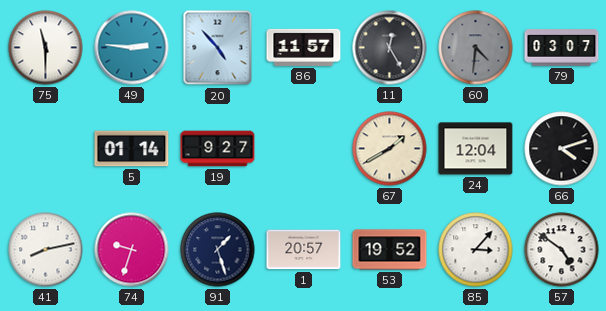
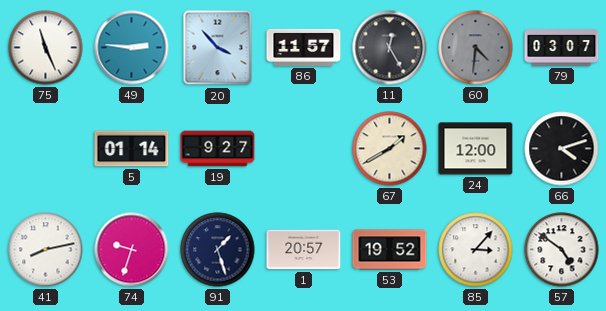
75: 11:30 -> 11:26
20: 4:53 -> 3:53
24: 12:04 -> 12:00
